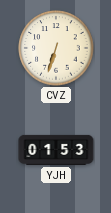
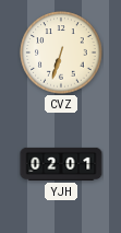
YJH: 01:53 -> 02:01
